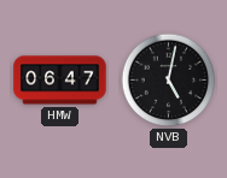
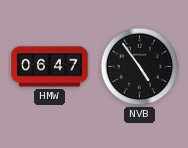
NVB: 5:02 -> 4:54
